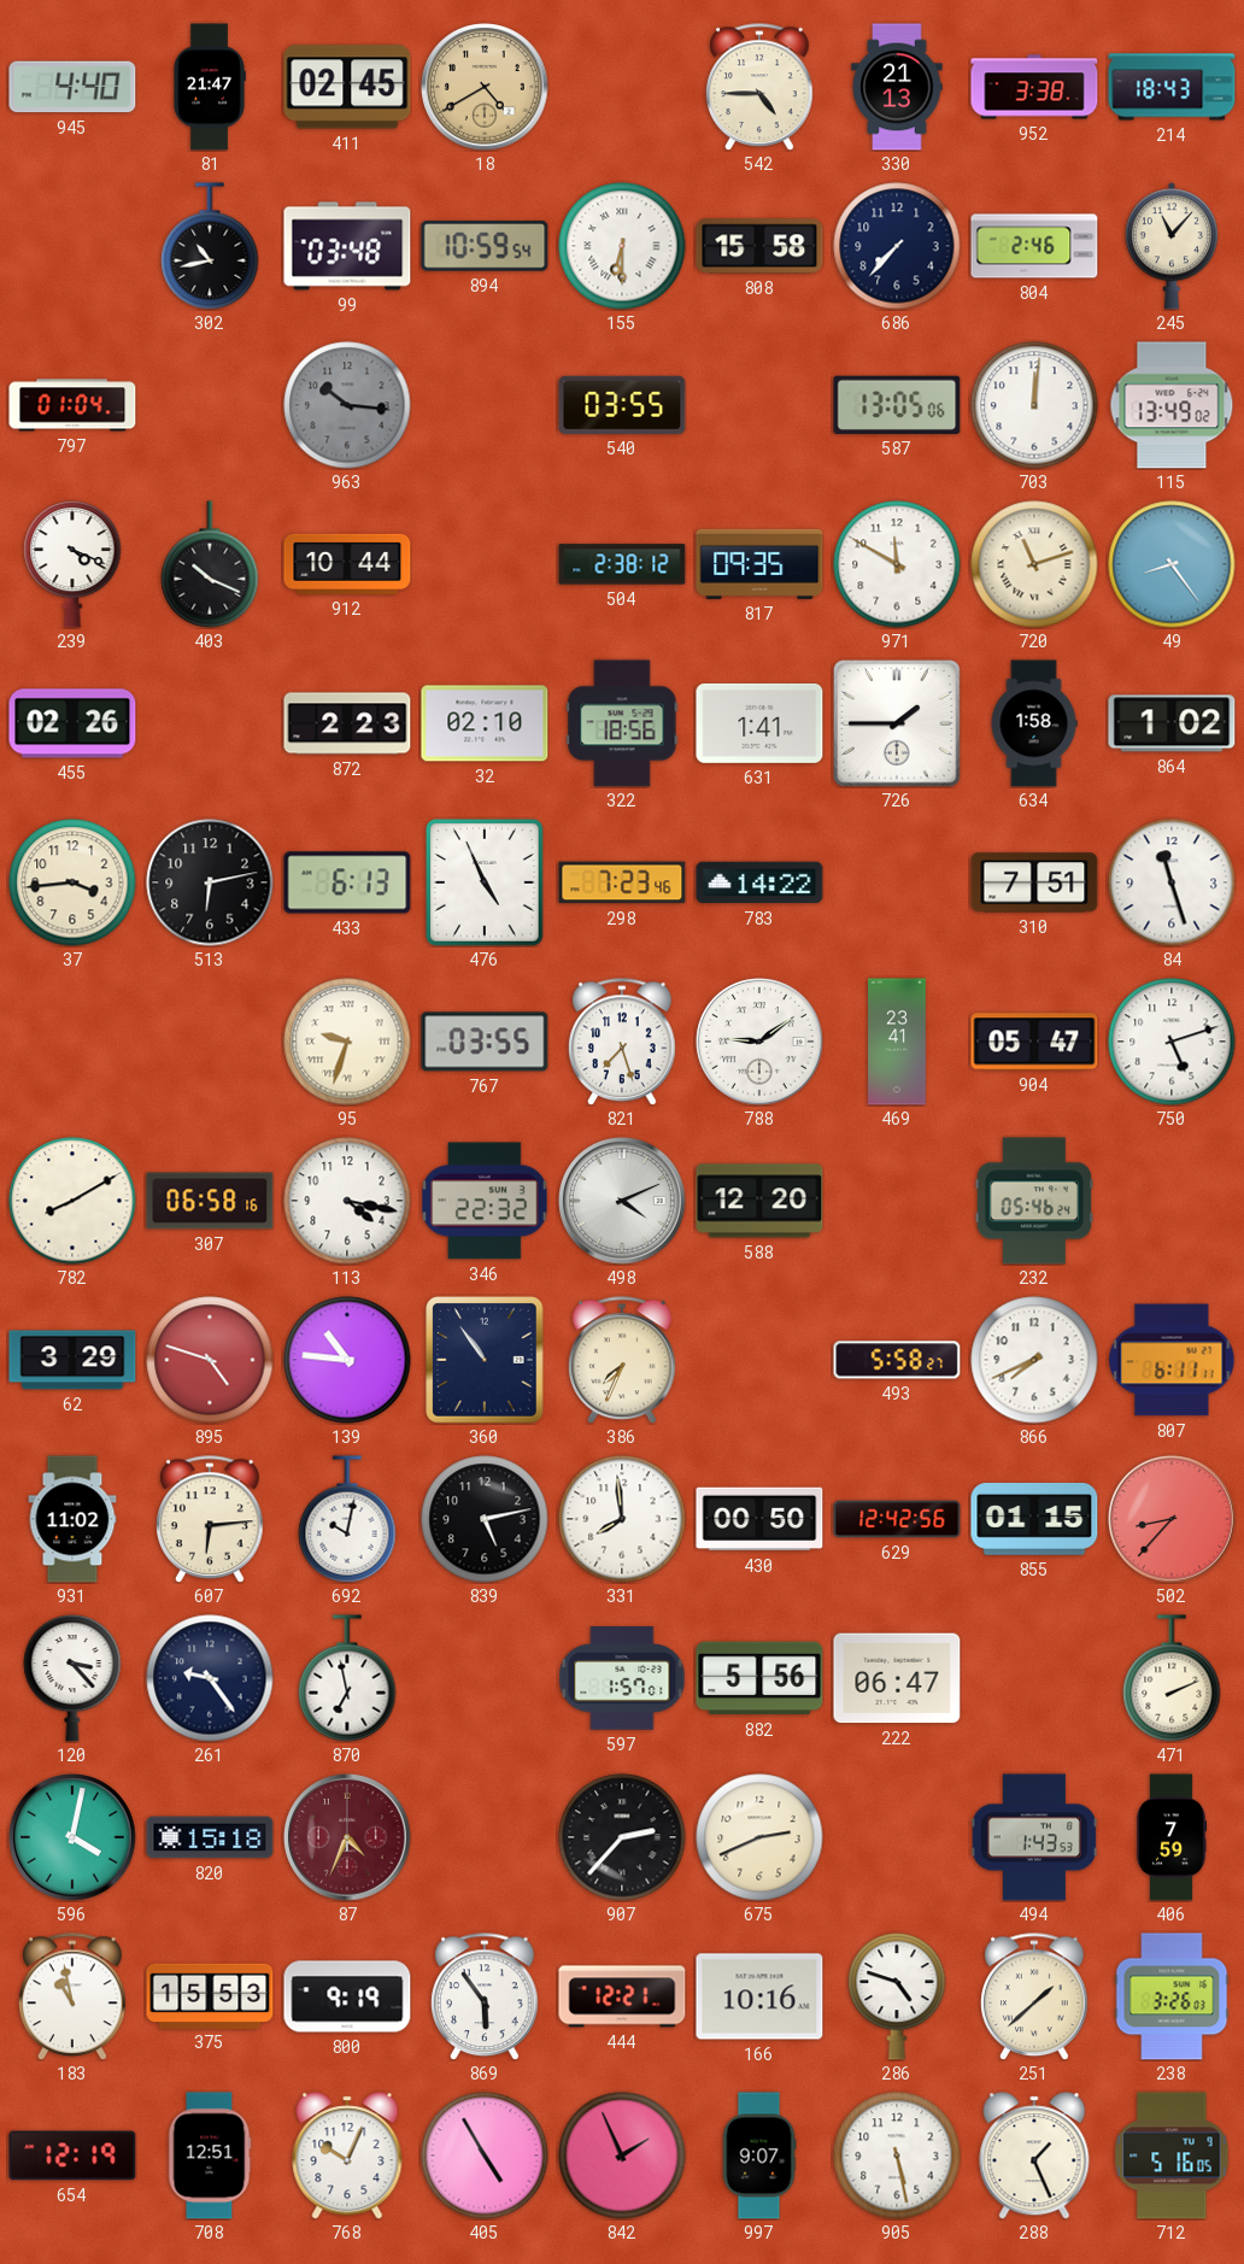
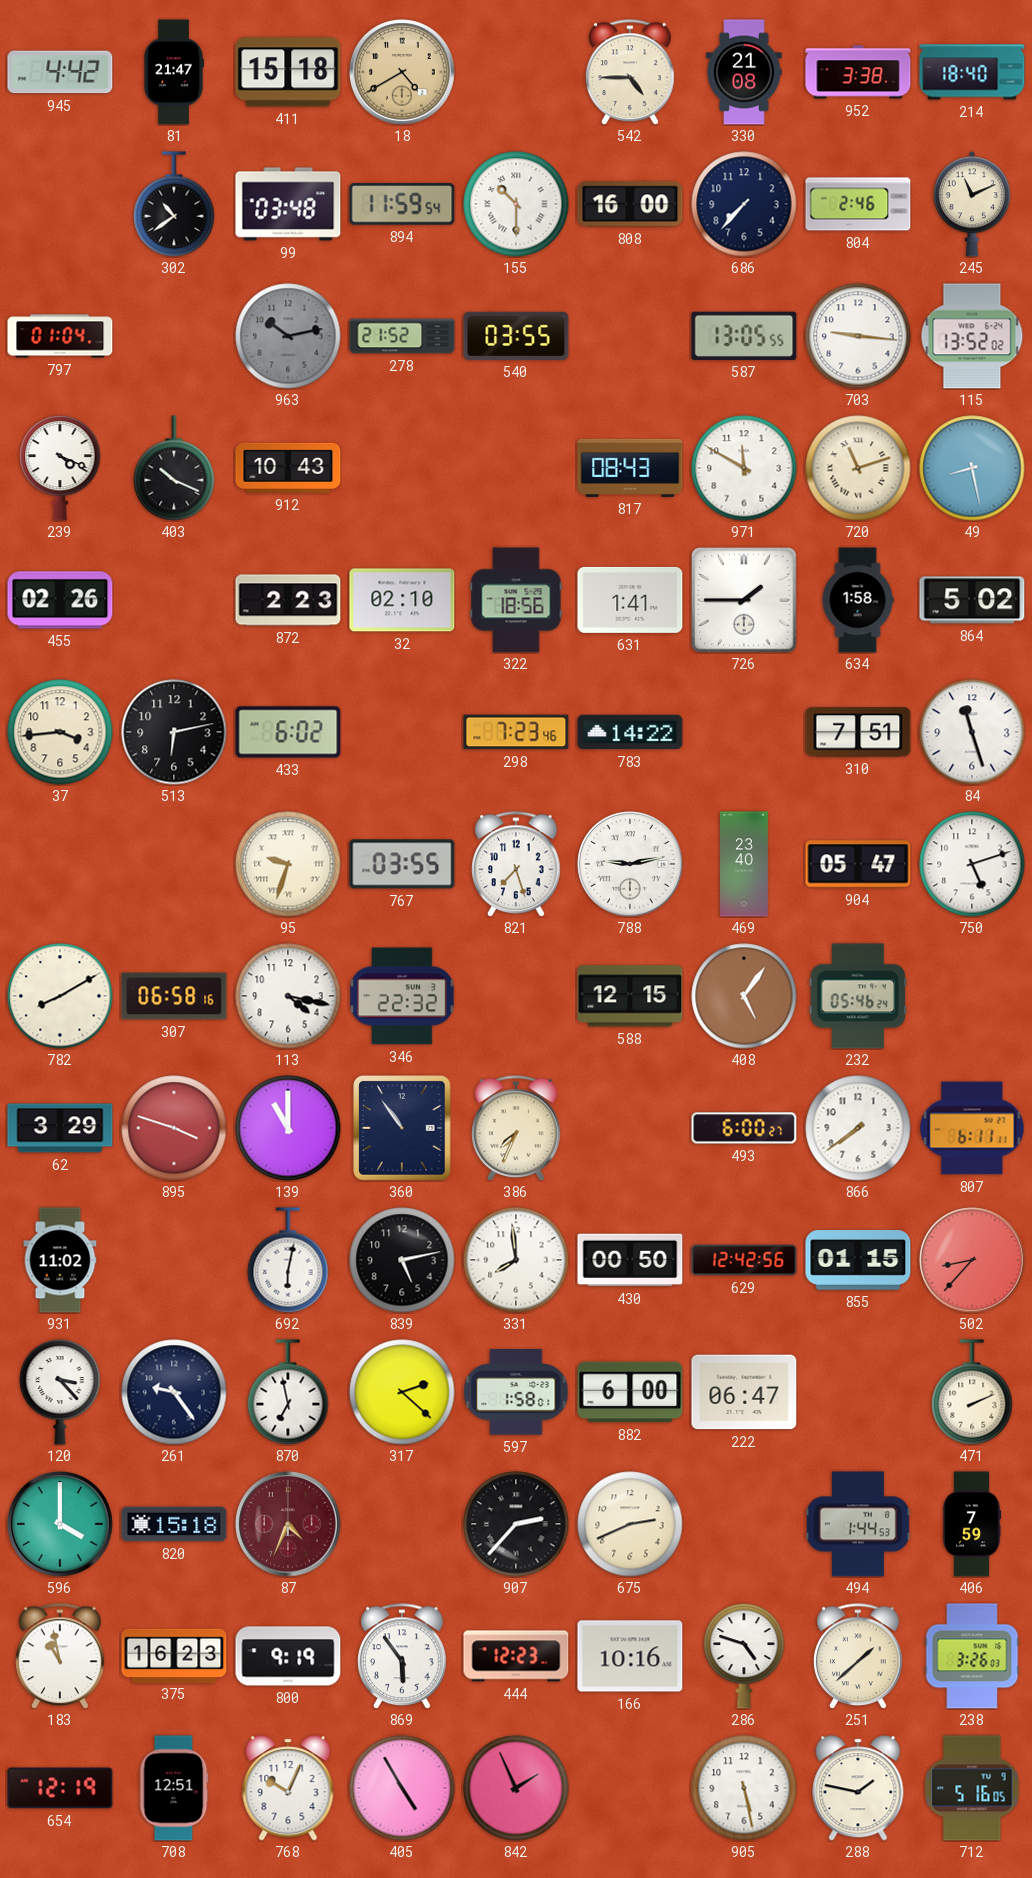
945: 4:40 -> 4:42
411: 02:45 -> 15:18
330: 21:13 -> 21:08
214: 18:43 -> 18:40
302: 10:43 -> 10:39
894: 10:59 -> 11:59
155: 6:30 -> 10:30
808: 15:58 -> 16:00
245: 11:07 -> 11:11
963: 10:16 -> 10:13
278: none -> 21:52
587: 13:05:06 -> 13:05:55
703: 12:01 -> 9:16
115: 13:49 -> 13:52
912: 10:44 -> 10:43
504: 2:38 -> none
817: 09:35 -> 08:43
49: 8:24 -> 8:28
864: 1:02 -> 5:02
433: 6:13 -> 6:02
476: 4:56 -> none
788: 9:09 -> 9:13
469: 23:41 -> 23:40
498: 4:11 -> none
588: 12:20 -> 12:15
408: none -> 5:06
895: 4:48 -> 3:48
139: 10:46 -> 11:00
493: 5:58 -> 6:00
866: 7:41 -> 7:39
607: 6:14 -> none
692: 10:02 -> 6:02
317: none -> 2:22
597: 1:57 -> 1:58
882: 5:56 -> 6:00
596: 4:02 -> 4:00
494: 1:43 -> 1:44
375: 15:53 -> 16:23
444: 12:21 -> 12:23
997: 9:07 -> none
288: 1:26 -> 1:47
